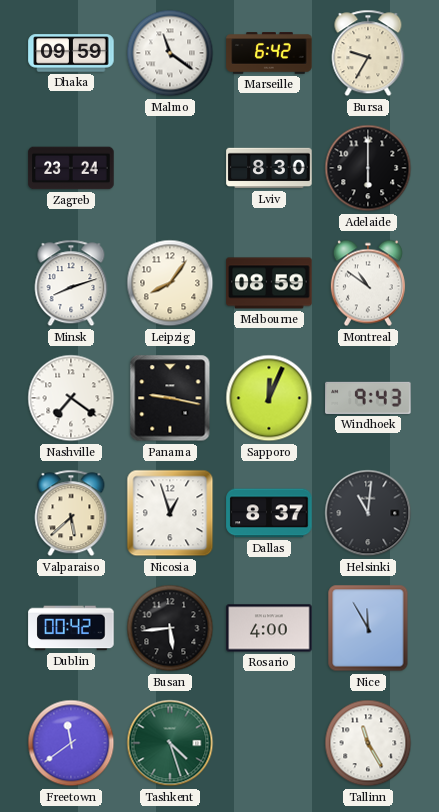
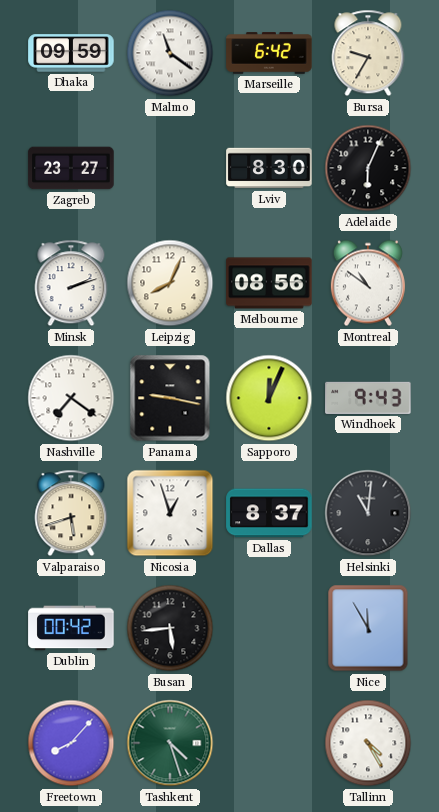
Zagreb: 23:24 -> 23:27
Adelaide: 6:00 -> 6:04
Minsk: 8:12 -> 2:12
Leipzig: 8:06 -> 8:04
Melbourne: 08:59 -> 08:56
Valparaiso: 5:38 -> 5:42
Rosario: 4:00 -> none
Freetown: 11:39 -> 8:07
Tallinn: 11:25 -> 4:25
